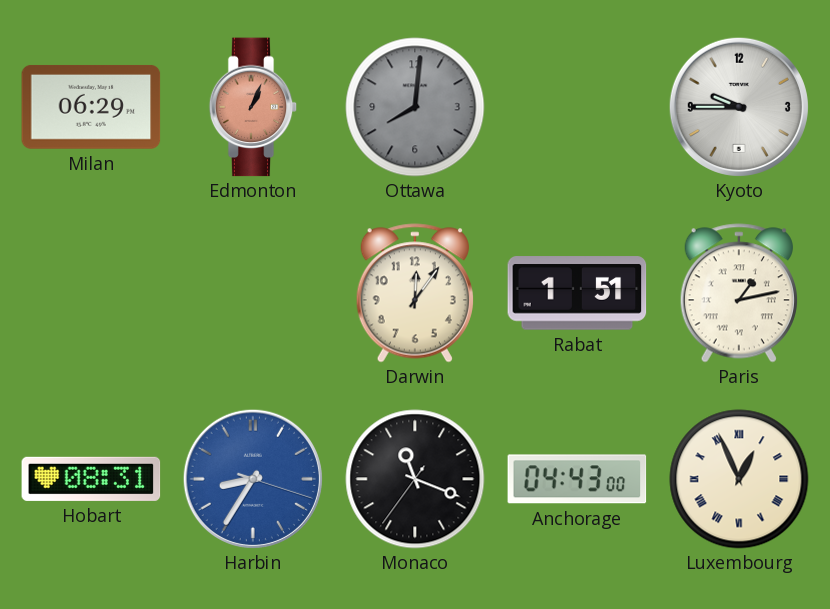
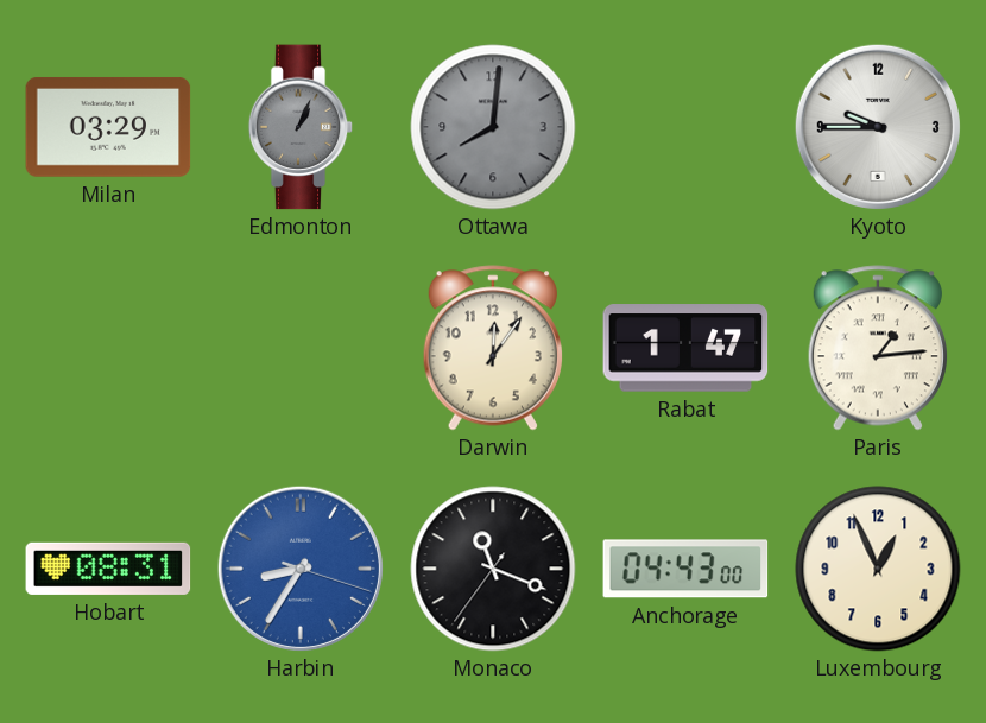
Milan: 06:29 -> 03:29
Edmonton dial: salmon -> grey
Rabat: 1:51 -> 1:47
Paris: 1:13 -> 1:14
Luxembourg numerals: Roman -> Arabic
